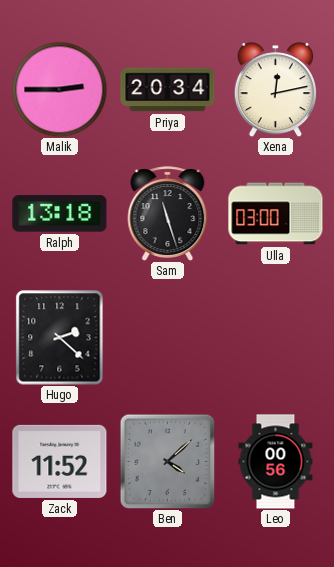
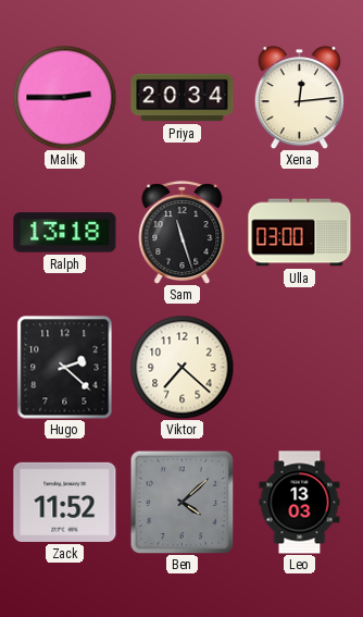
Xena: 12:13 -> 12:14
Viktor: none -> 7:22
Leo: 00:56 -> 13:03
